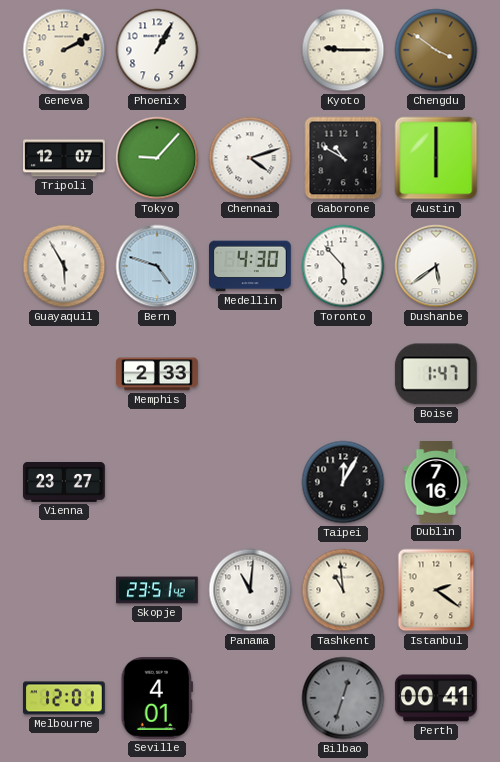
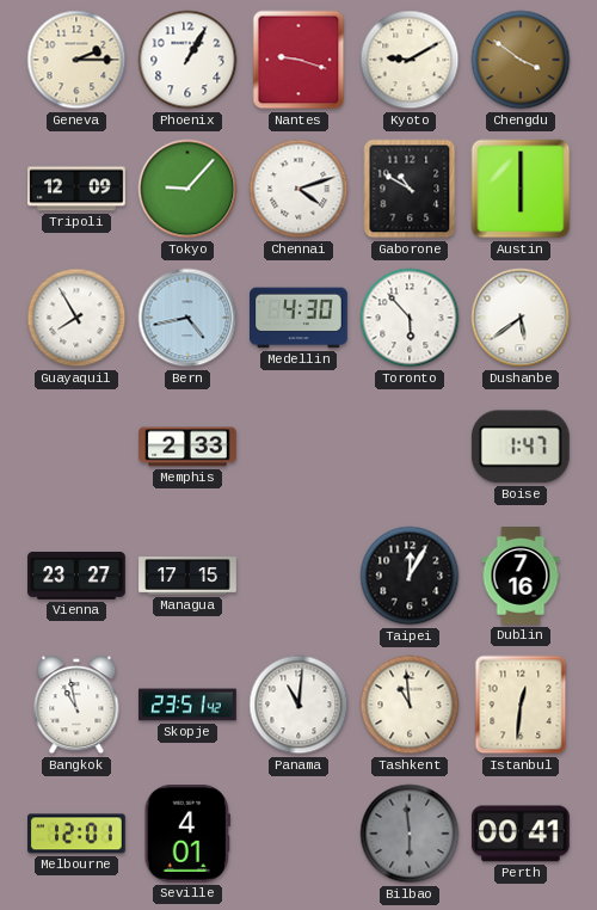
Geneva: 2:10 -> 2:15
Nantes: none -> 9:18
Kyoto: 9:15 -> 9:10
Tripoli: 12:07 -> 12:09
Guayaquil: 5:55 -> 7:55
Bern: 4:48 -> 4:43
Managua: none -> 17:15
Bangkok: none -> 10:58
Istanbul: 2:21 -> 12:31
Bilbao: 12:33 -> 5:59
